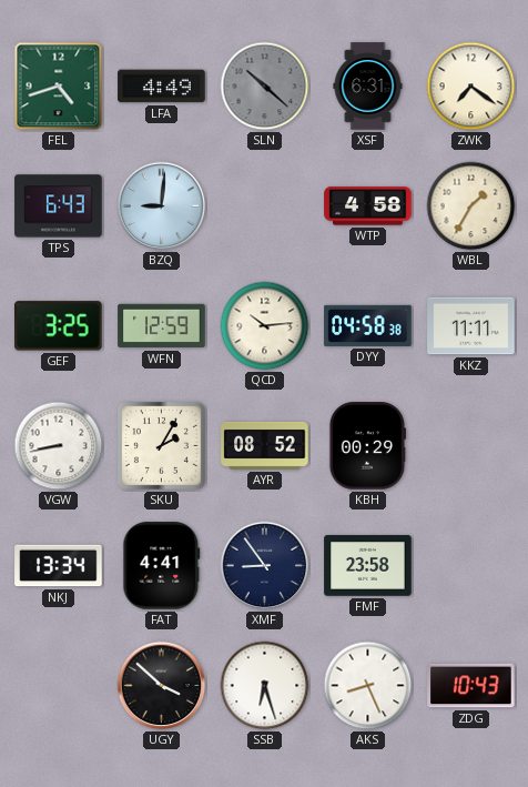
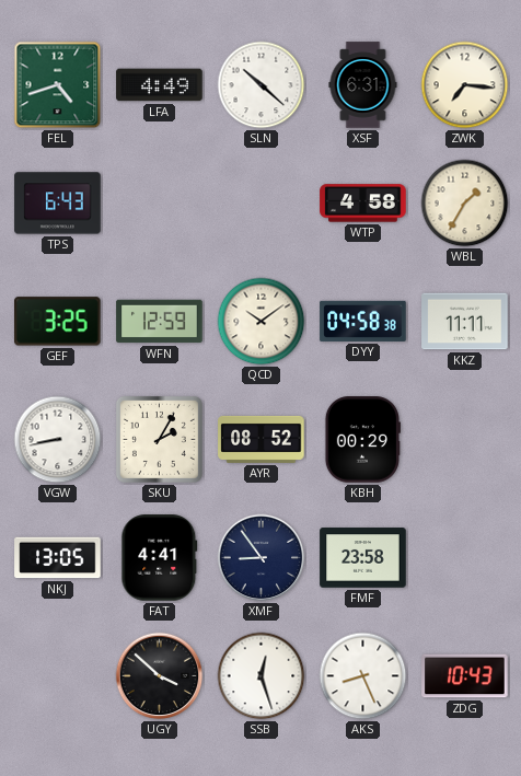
SLN dial: grey -> white
ZWK: 7:21 -> 7:16
BZQ: 9:01 -> none
QCD: 10:14 -> 10:09
NKJ: 13:34 -> 13:05
SSB: 6:27 -> 12:27
